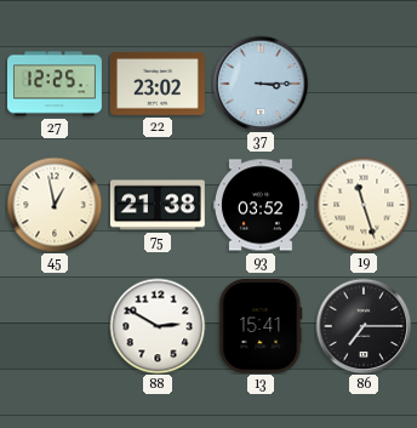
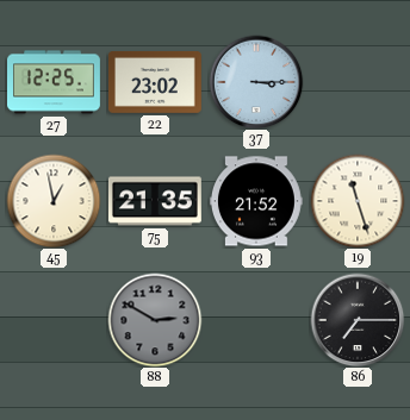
75: 21:38 -> 21:35
93: 03:52 -> 21:52
88 dial: white -> grey
13: 15:41 -> none
